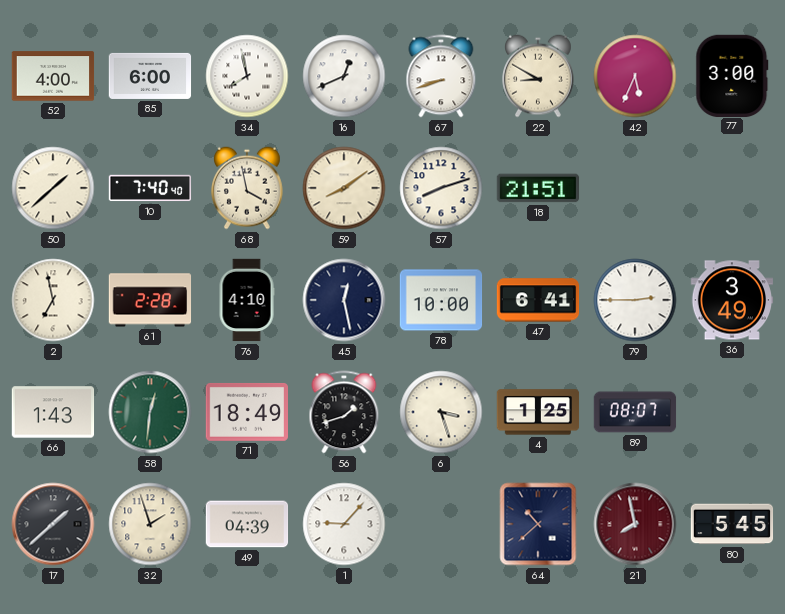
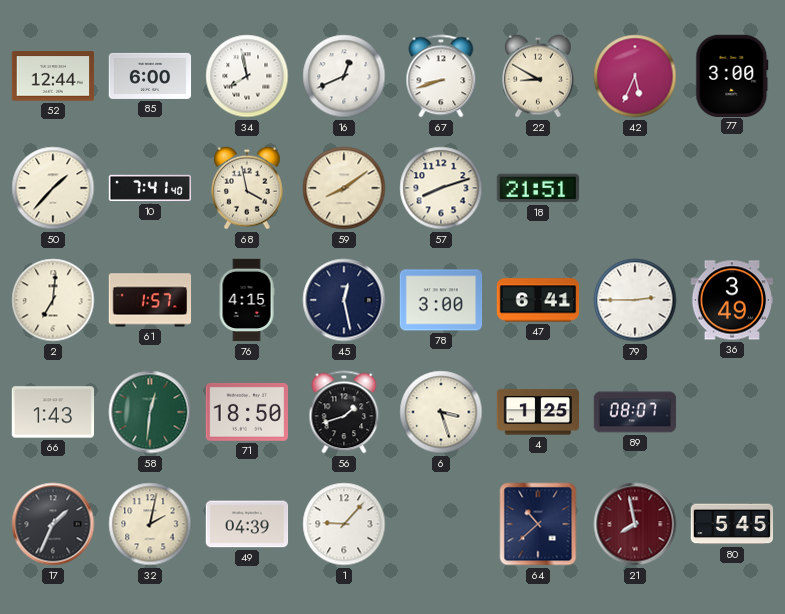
52: 4:00 -> 12:44
50: 1:38 -> 1:37
10: 7:40 -> 7:41
2: 6:58 -> 7:01
61: 2:28 -> 1:57
76: 4:10 -> 4:15
78: 10:00 -> 3:00
71: 18:49 -> 18:50
17: 1:38 -> 1:34
32: 1:57 -> 2:02
